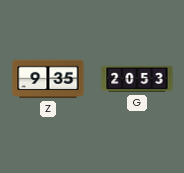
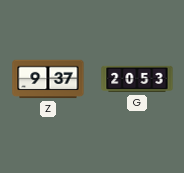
Z: 9:35 -> 9:37
